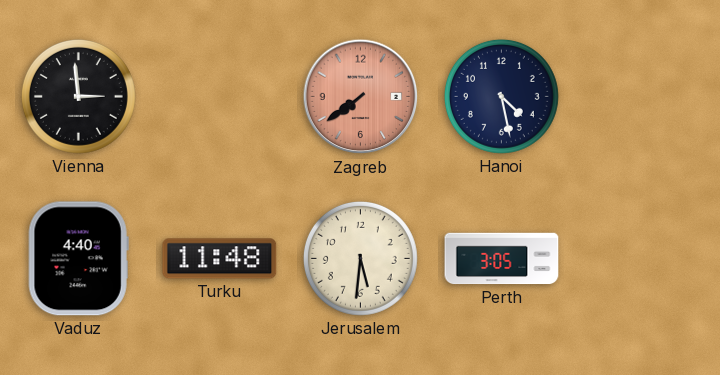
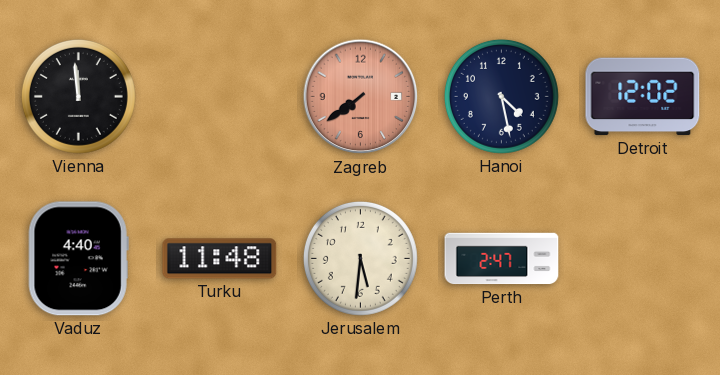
Vienna: 2:59 -> 11:59
Detroit: none -> 12:02
Perth: 3:05 -> 2:47
